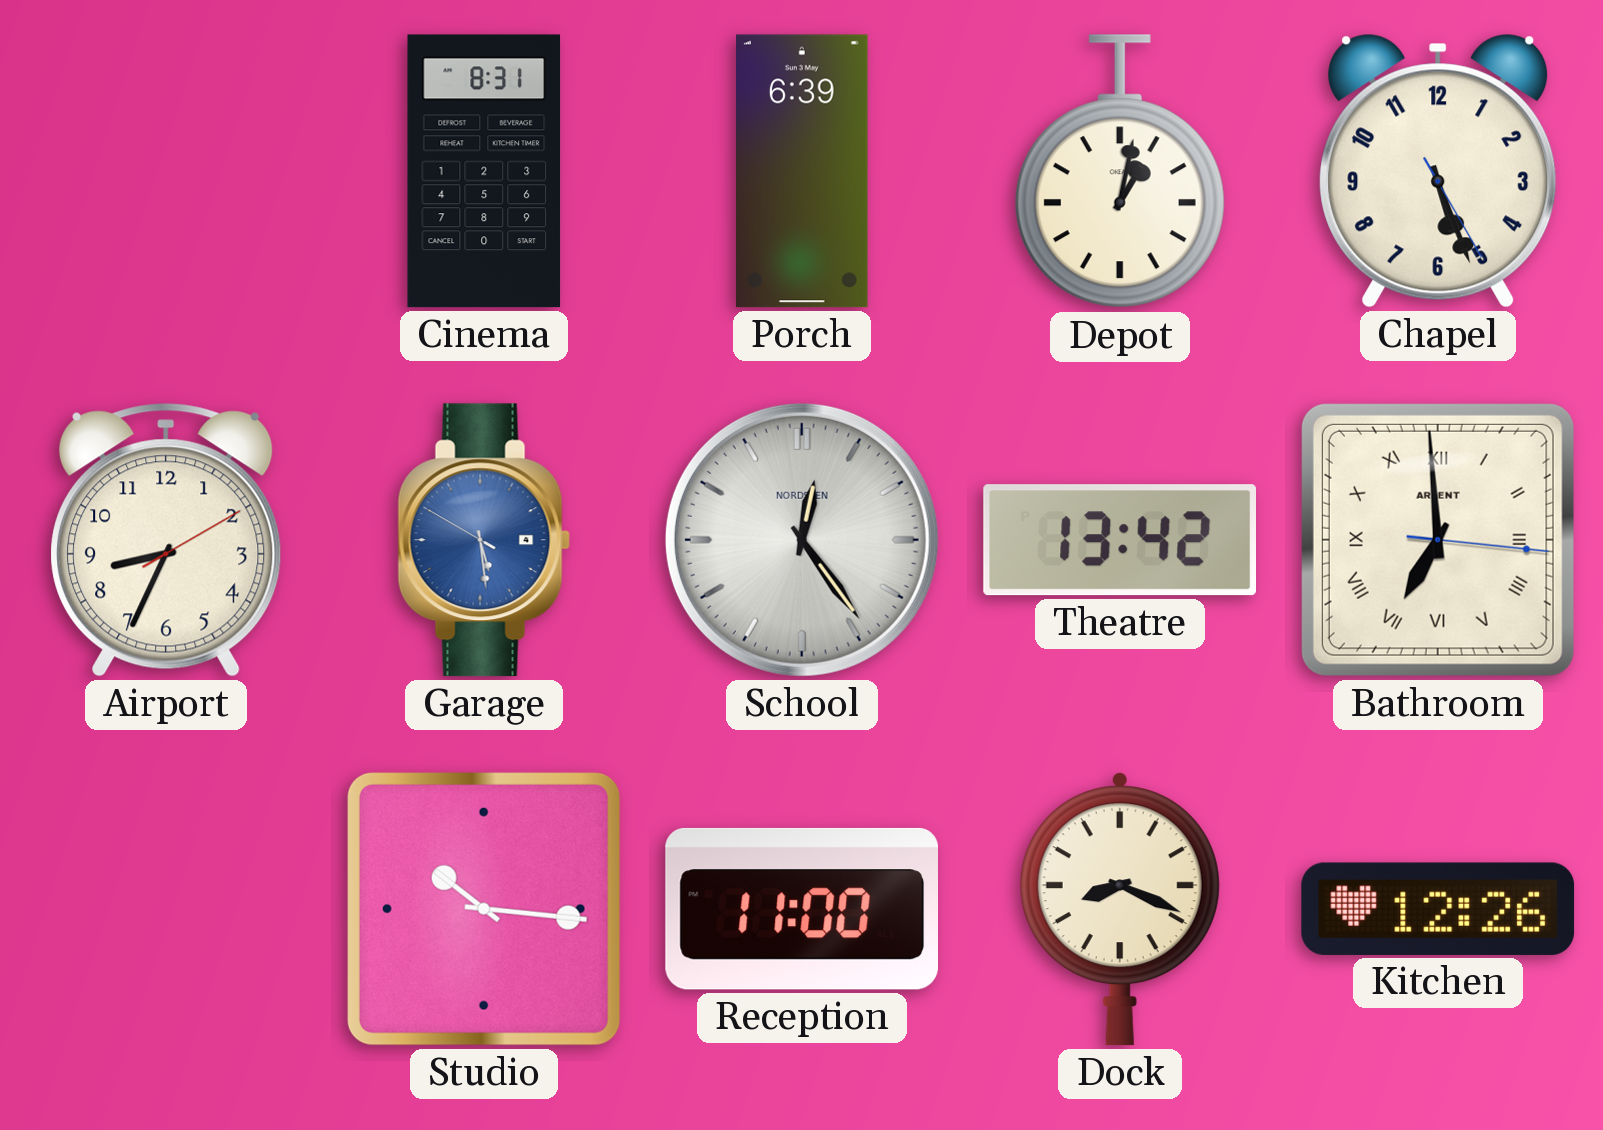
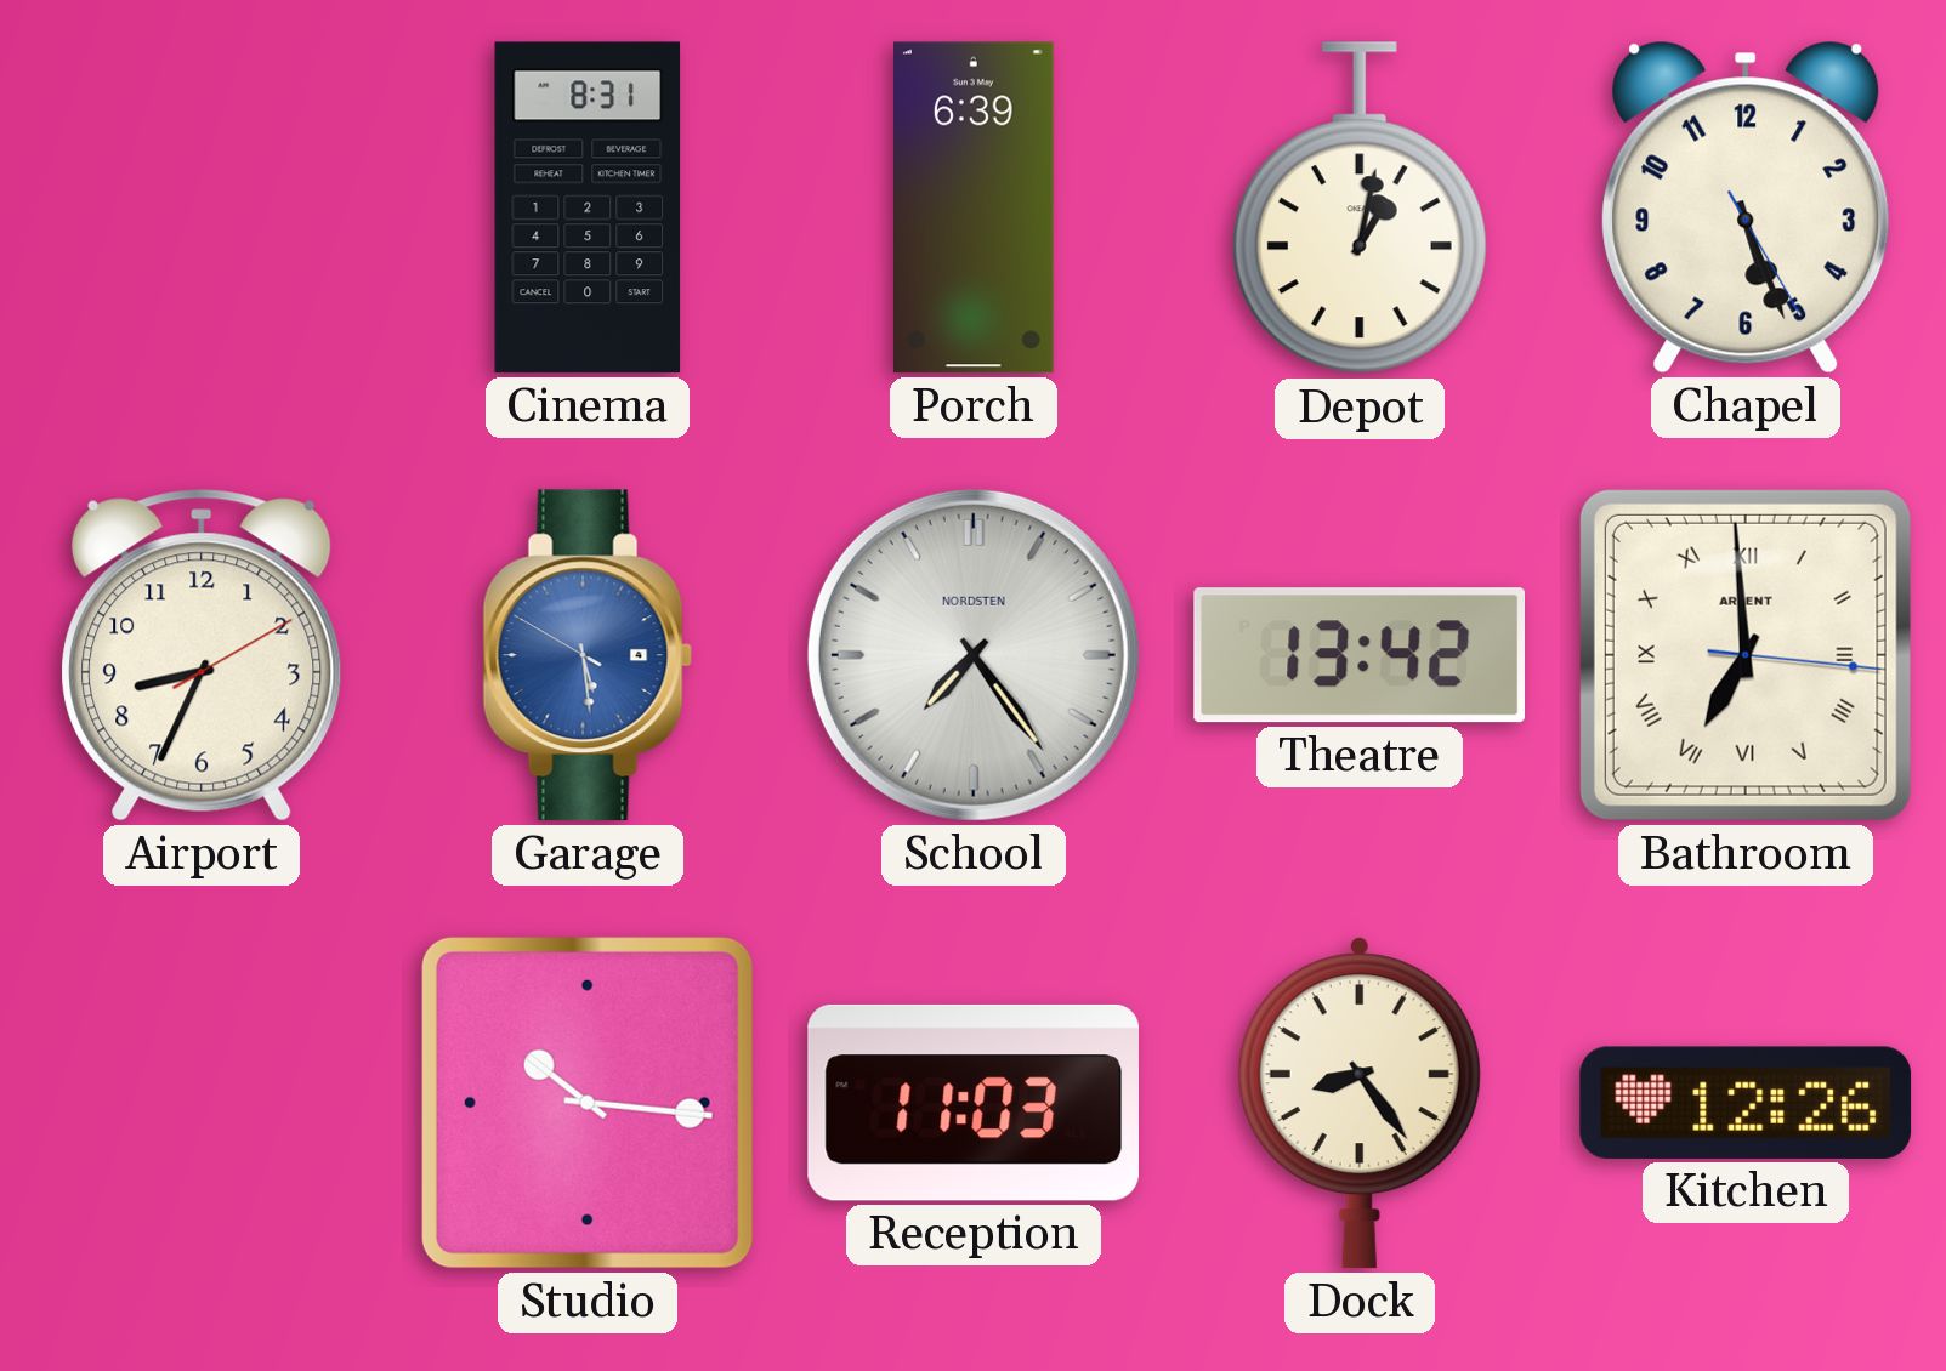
School: 12:24 -> 7:24
Reception: 11:00 -> 11:03
Dock: 8:19 -> 8:24
